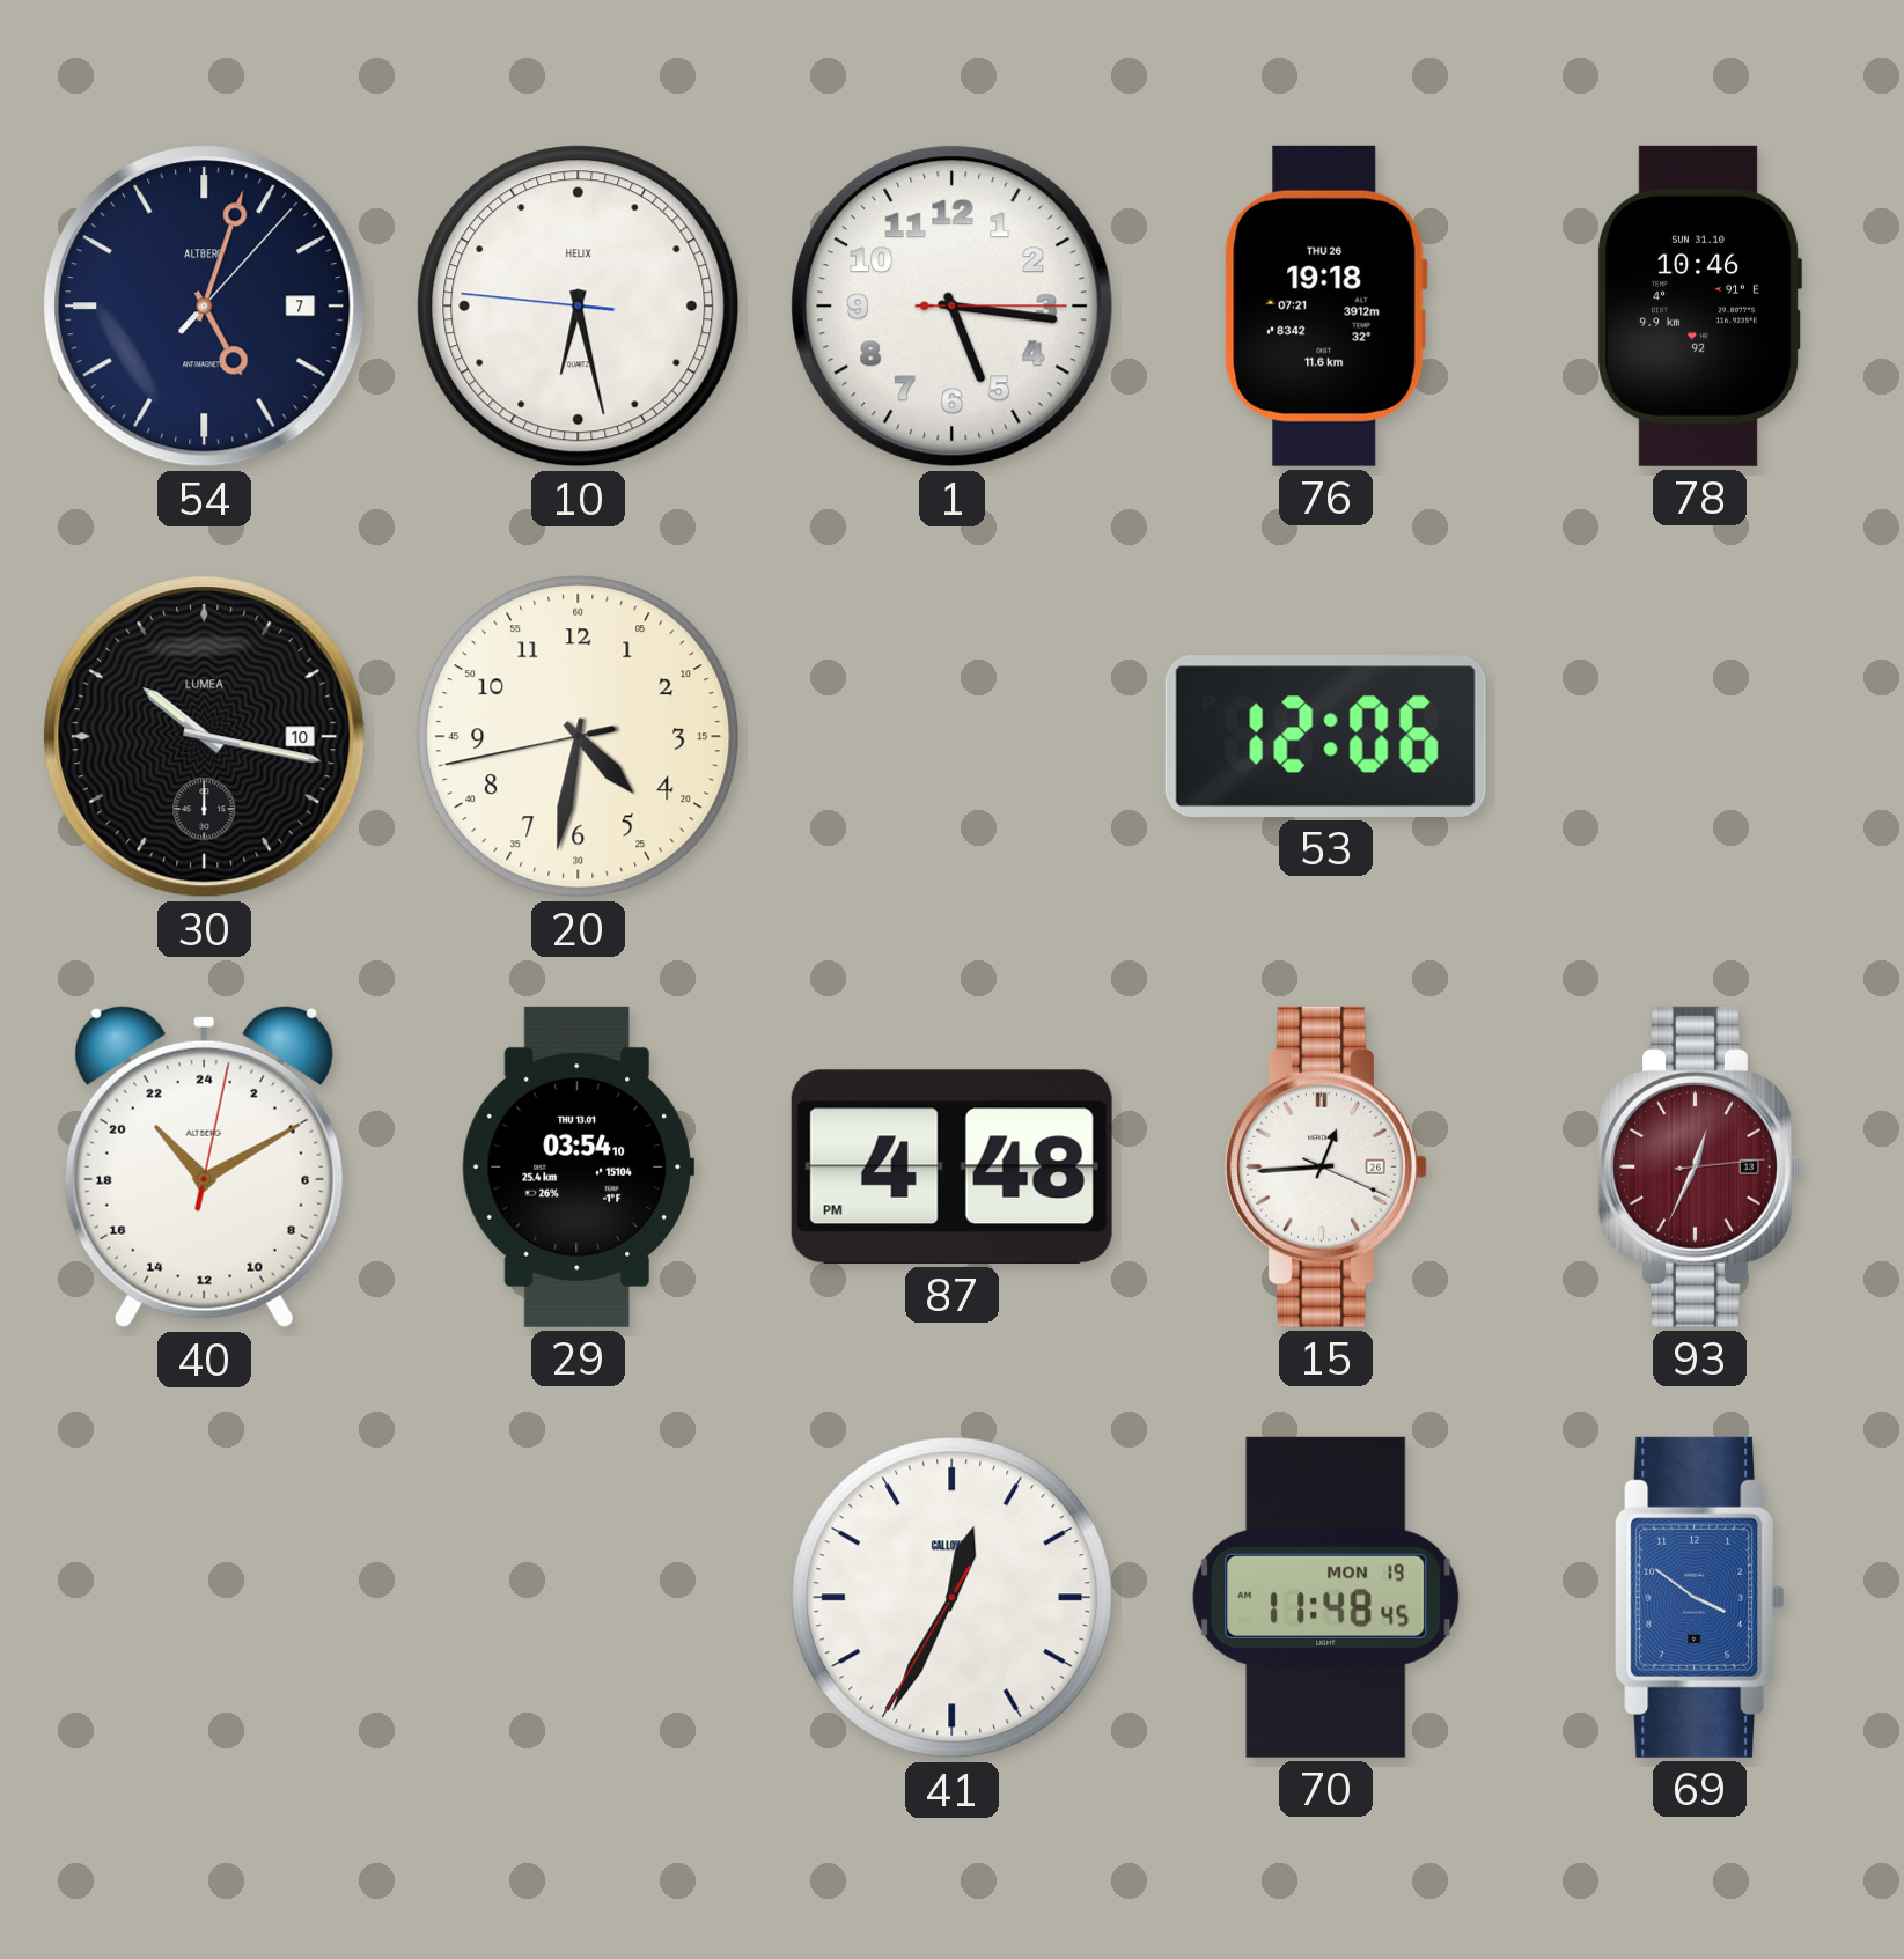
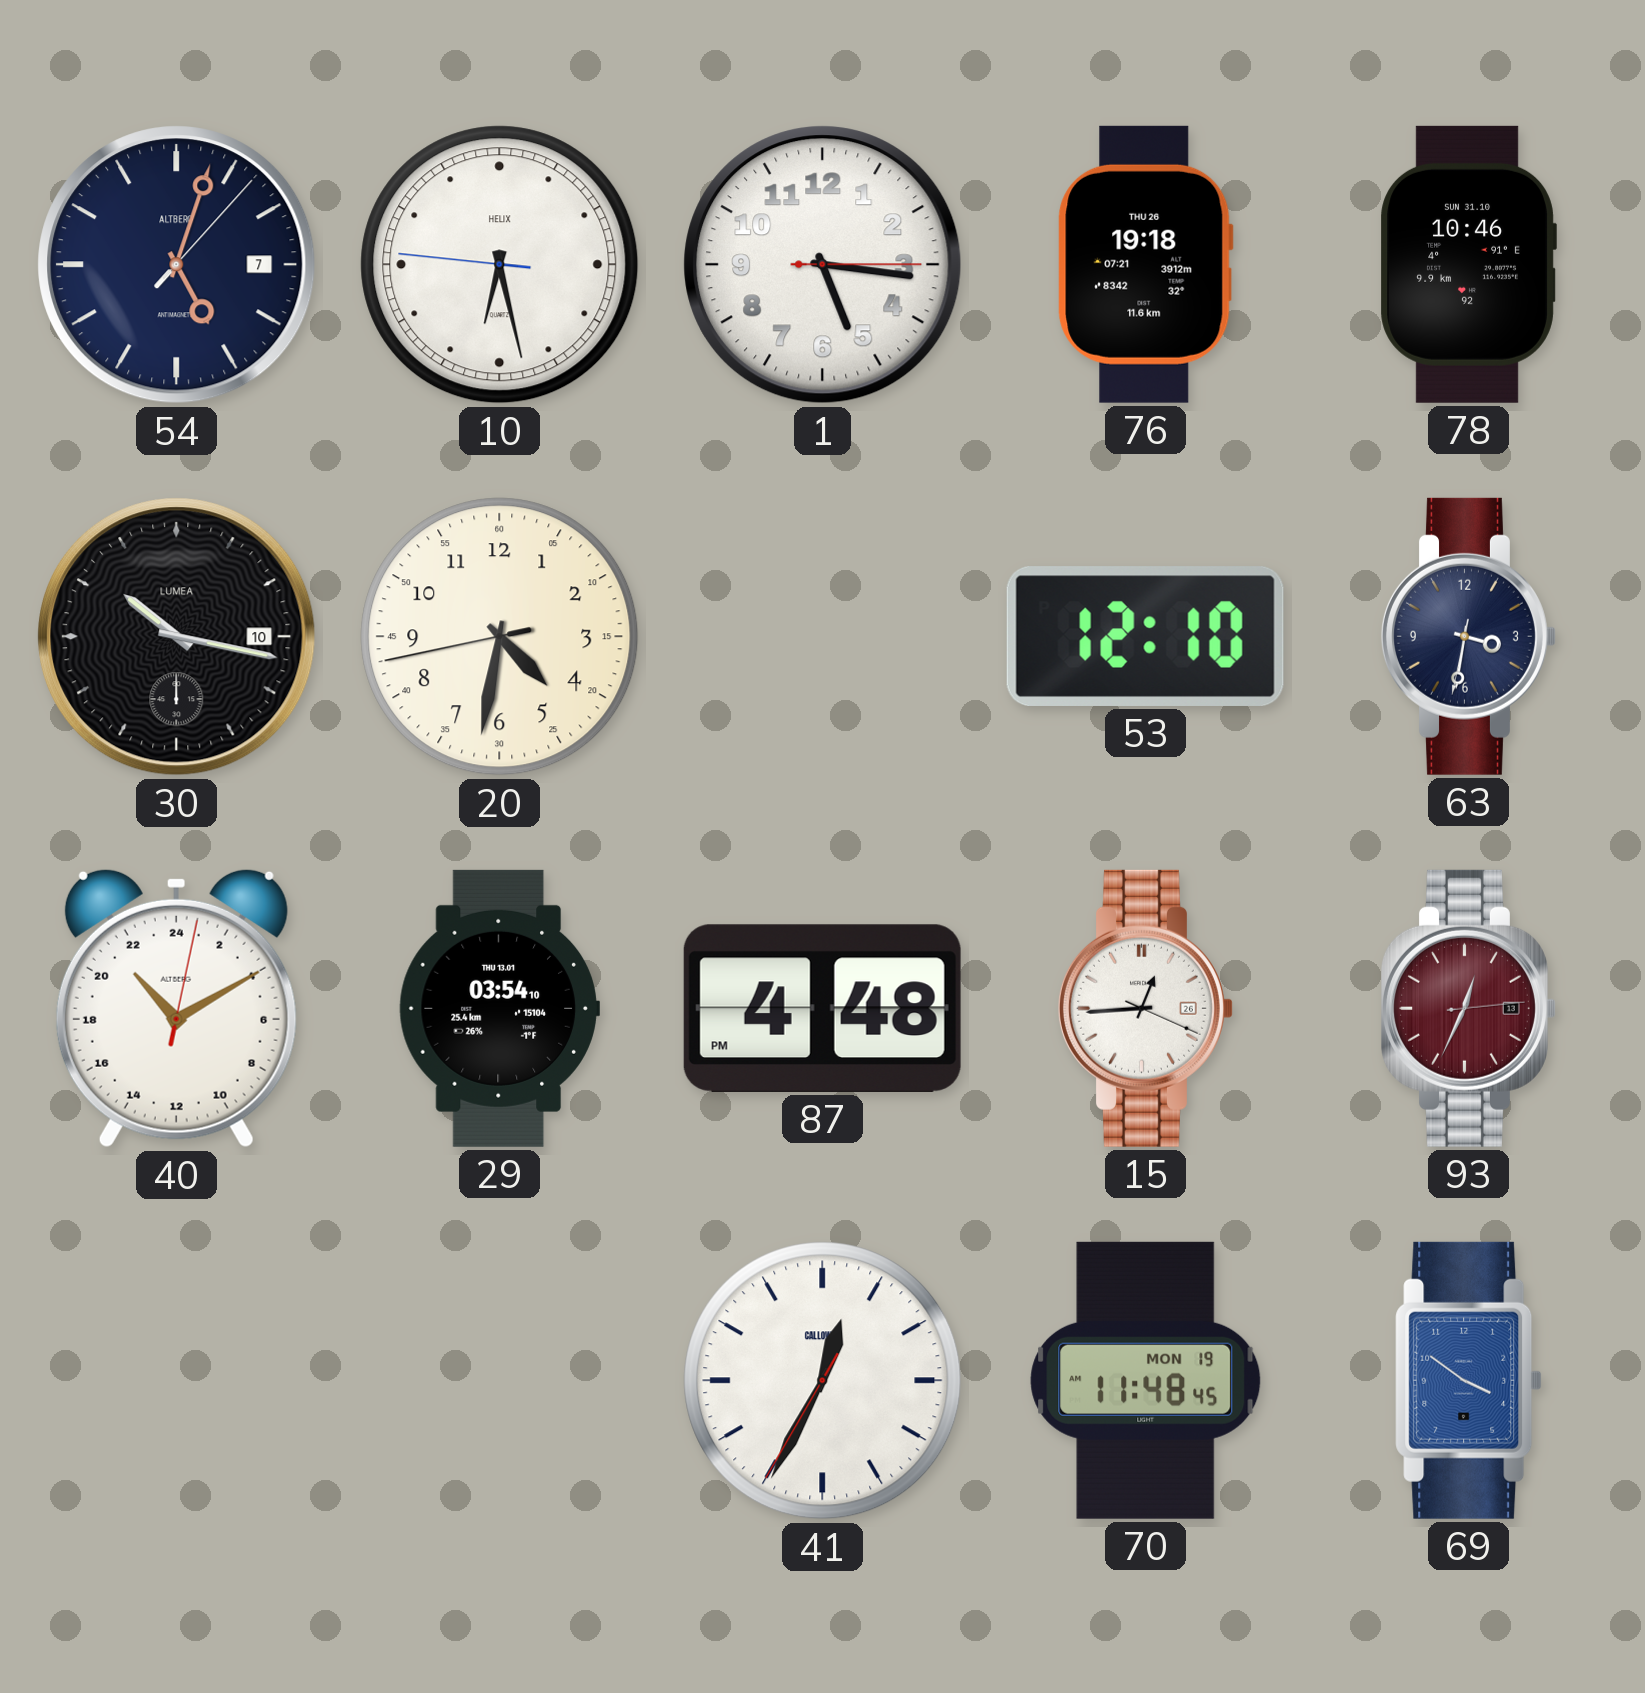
53: 12:06 -> 12:10
63: none -> 3:31
